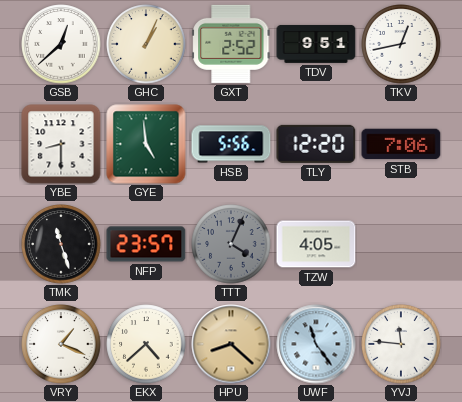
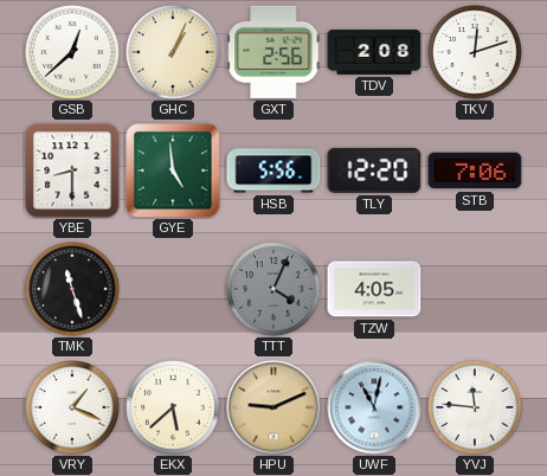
GXT: 2:52 -> 2:56
TDV: 9:51 -> 2:08
TKV: 12:43 -> 12:12
NFP: 23:57 -> none
EKX: 4:38 -> 5:38
HPU: 8:22 -> 9:11
UWF: 11:24 -> 11:02
